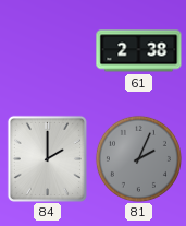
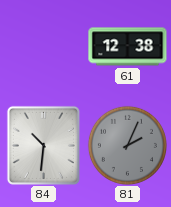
61: 2:38 -> 12:38
84: 2:00 -> 10:31
